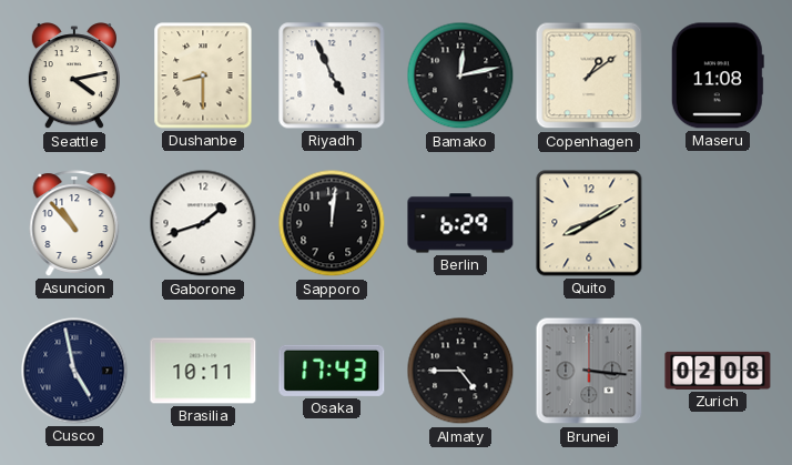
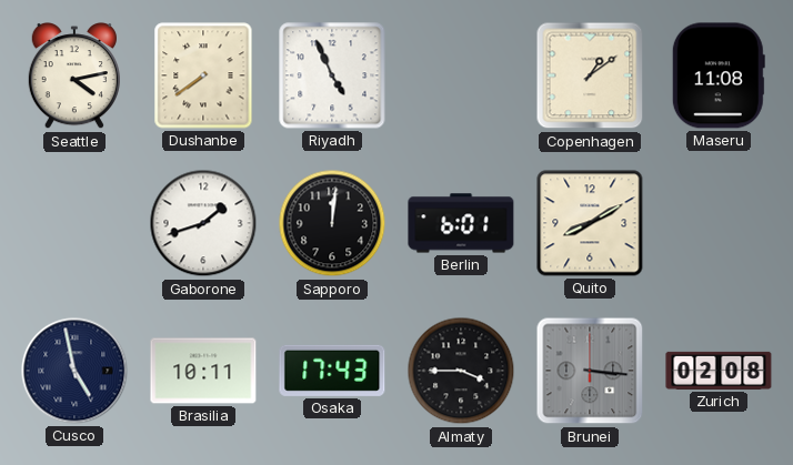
Dushanbe: 8:30 -> 7:39
Bamako: 12:13 -> none
Asuncion: 10:53 -> none
Berlin: 6:29 -> 6:01
Almaty: 4:45 -> 3:45
